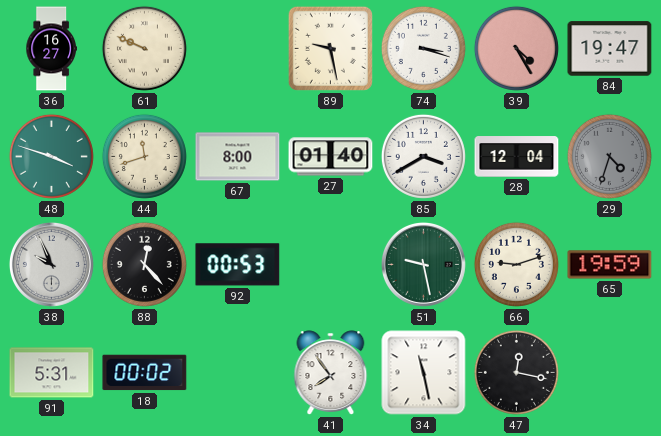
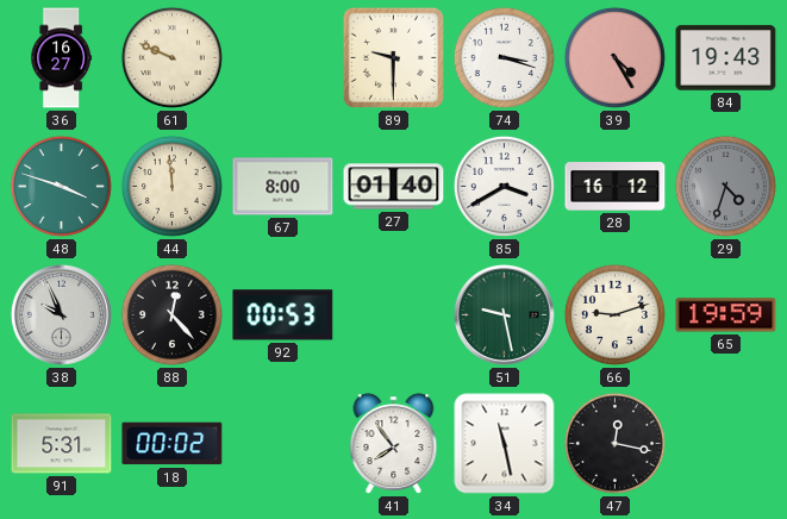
89: 9:28 -> 9:30
84: 19:47 -> 19:43
44: 11:42 -> 11:59
28: 12:04 -> 16:12
